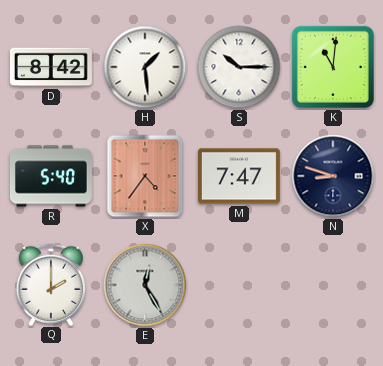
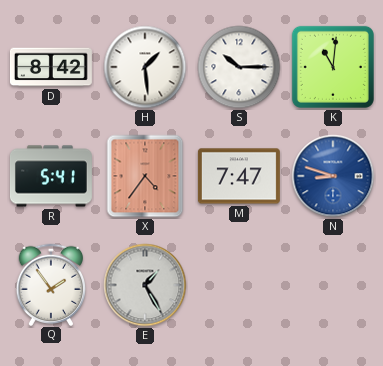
R: 5:40 -> 5:41
N dial: navy -> blue
Q: 2:00 -> 1:54
E: 12:25 -> 1:25
